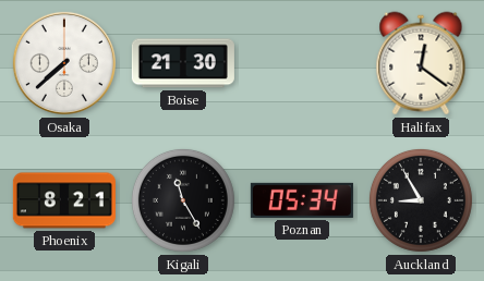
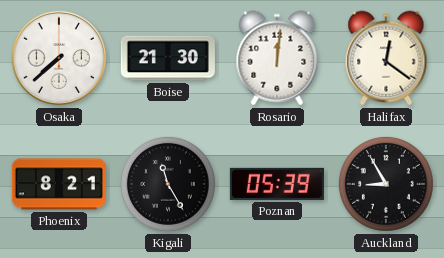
Rosario: none -> 12:01
Poznan: 05:34 -> 05:39
